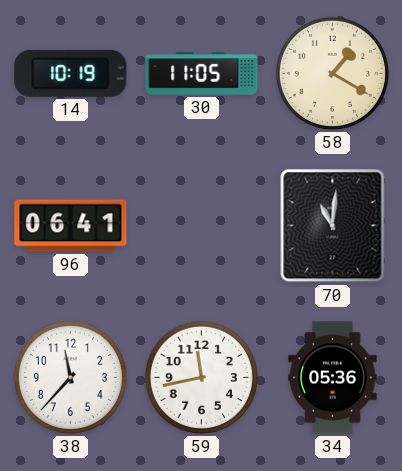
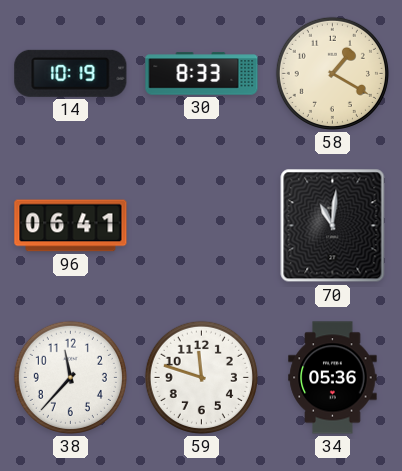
30: 11:05 -> 8:33
59: 11:43 -> 11:48
